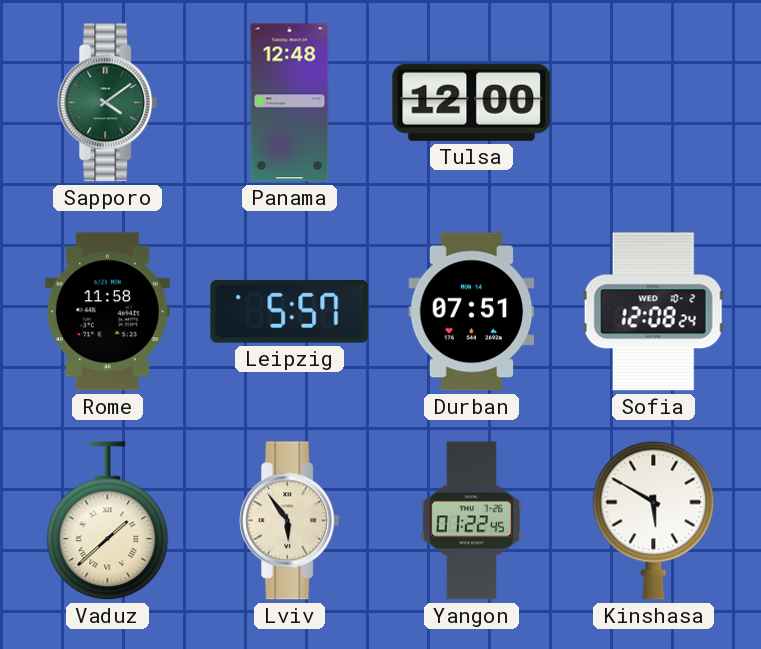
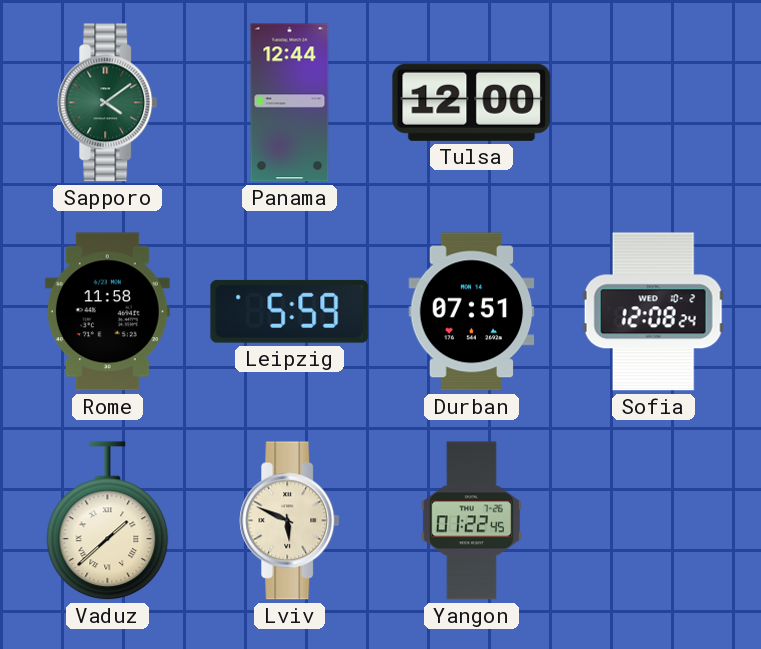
Panama: 12:48 -> 12:44
Leipzig: 5:57 -> 5:59
Lviv: 5:54 -> 5:49
Kinshasa: 5:50 -> none
